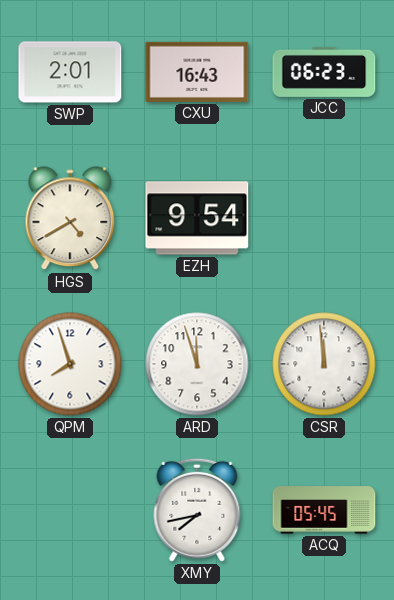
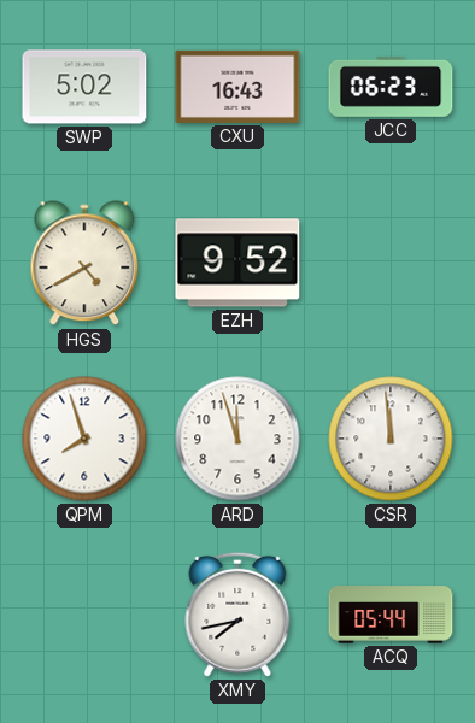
SWP: 2:01 -> 5:02
EZH: 9:54 -> 9:52
ACQ: 05:45 -> 05:44
